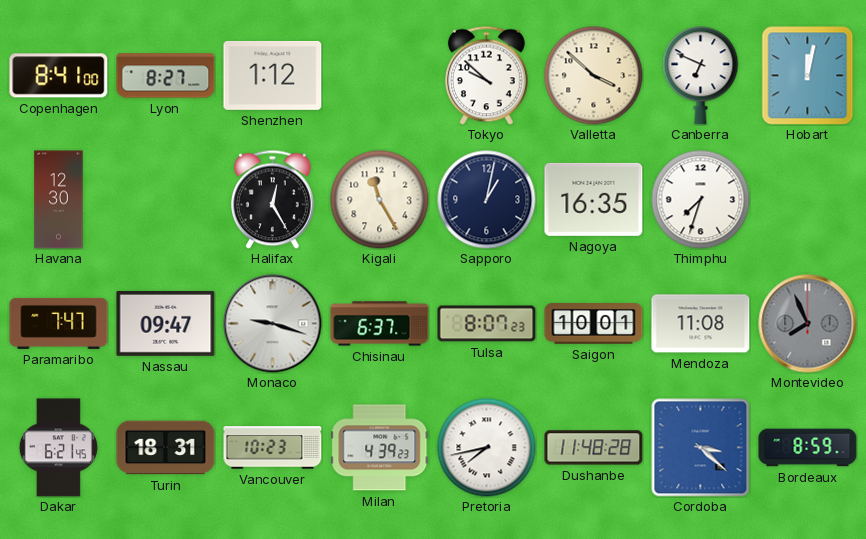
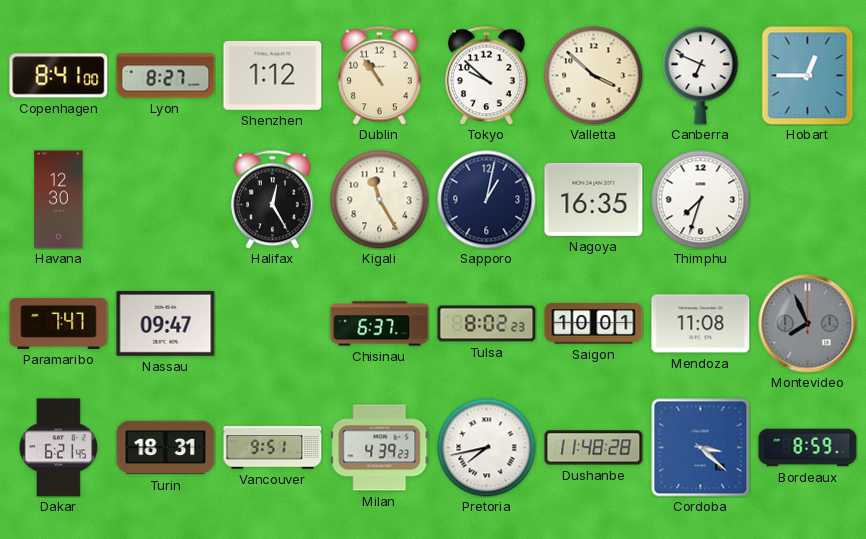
Dublin: none -> 10:54
Hobart: 12:02 -> 12:45
Monaco: 9:18 -> none
Tulsa: 8:07 -> 8:02
Vancouver: 10:23 -> 9:51
